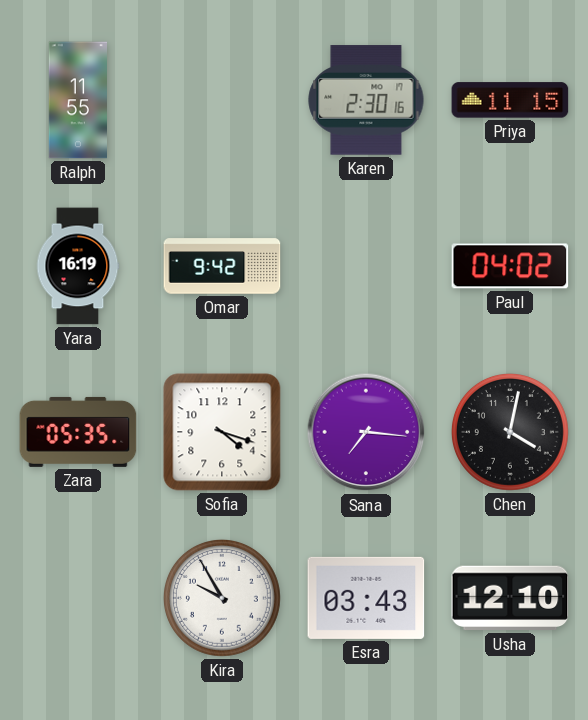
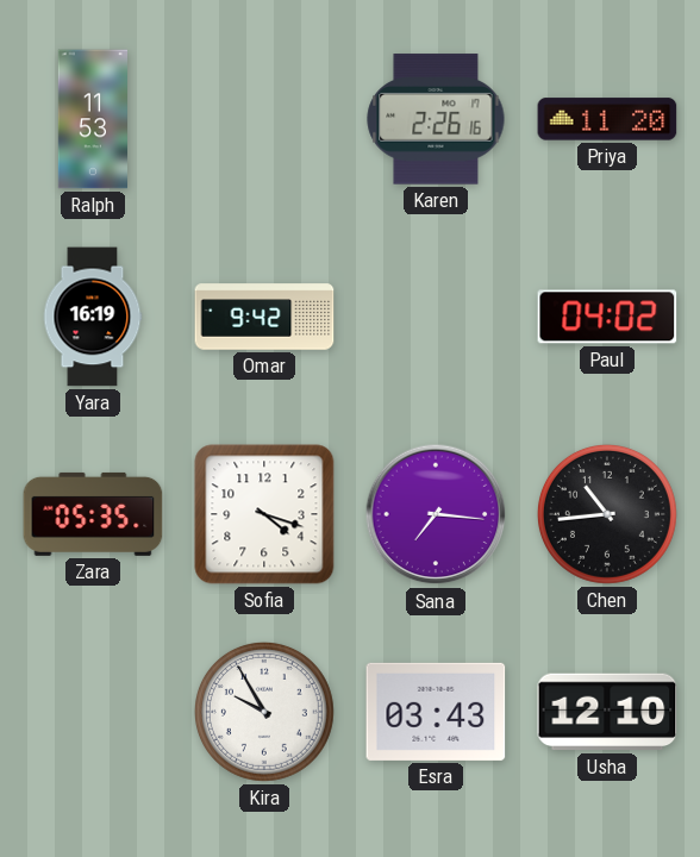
Ralph: 11:55 -> 11:53
Karen: 2:30 -> 2:26
Priya: 11:15 -> 11:20
Chen: 4:02 -> 10:44
